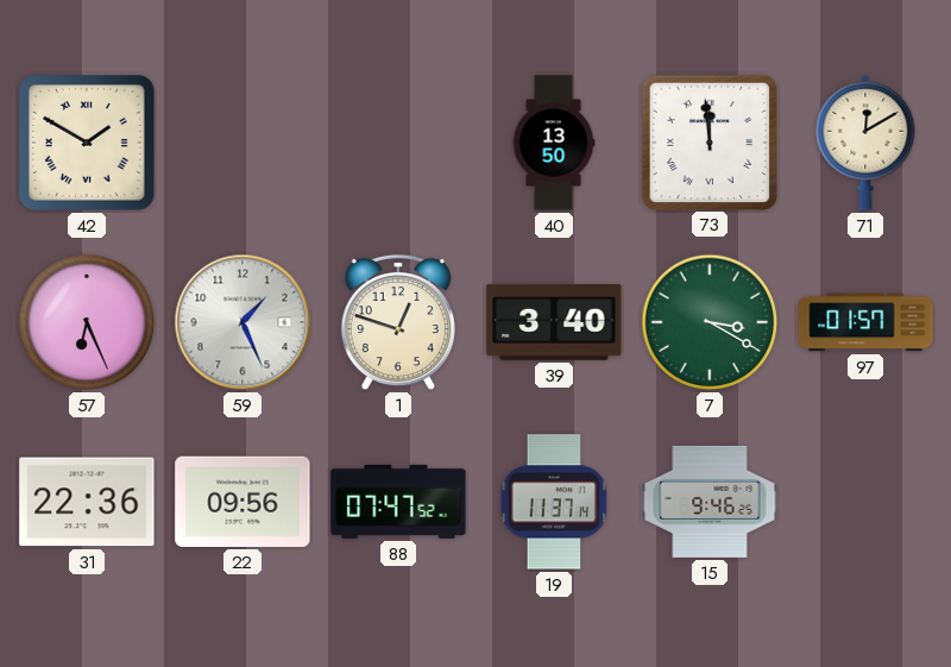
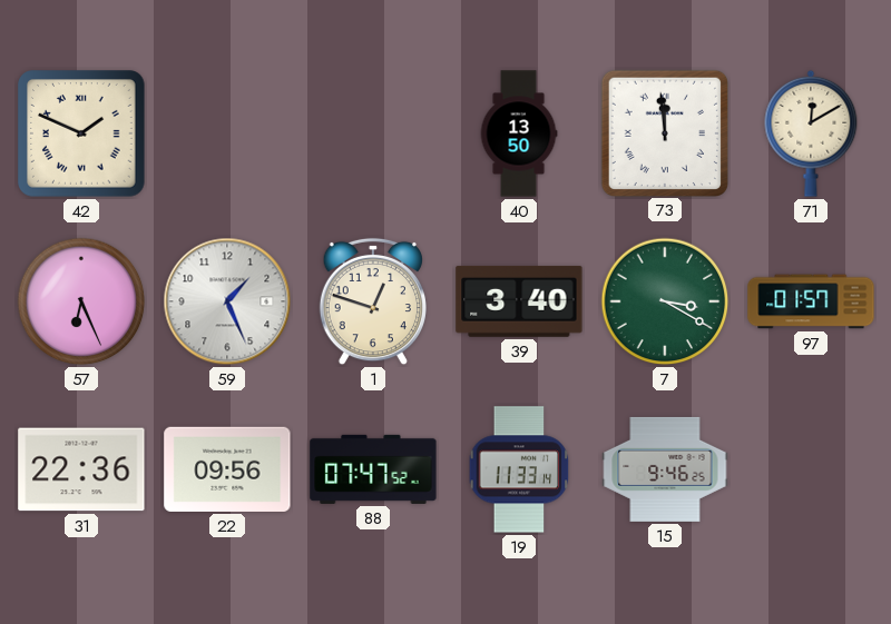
42: 1:50 -> 1:49
19: 11:37 -> 11:33
